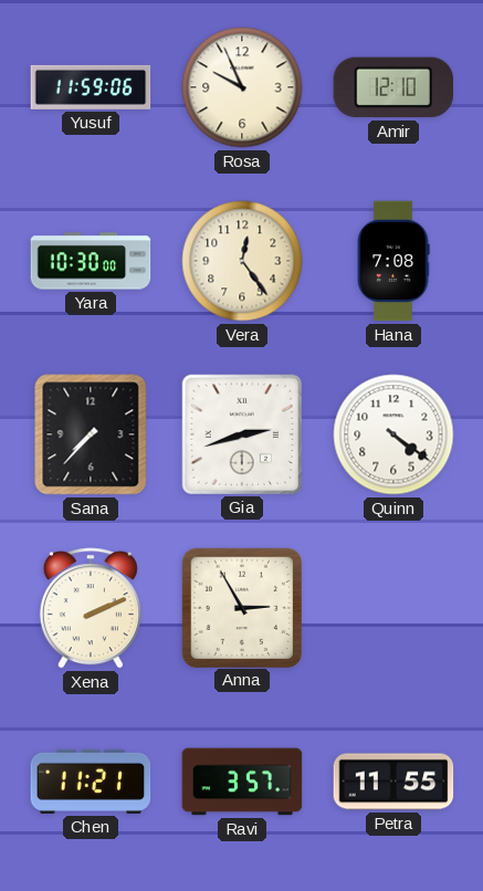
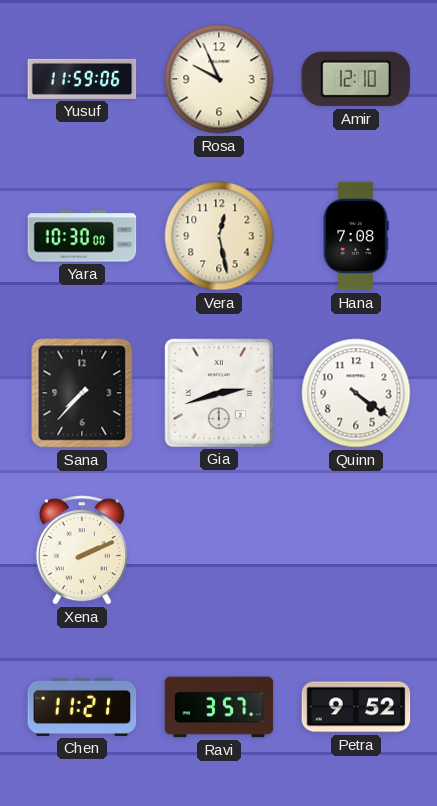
Vera: 12:24 -> 12:28
Anna: 2:55 -> none
Petra: 11:55 -> 9:52
